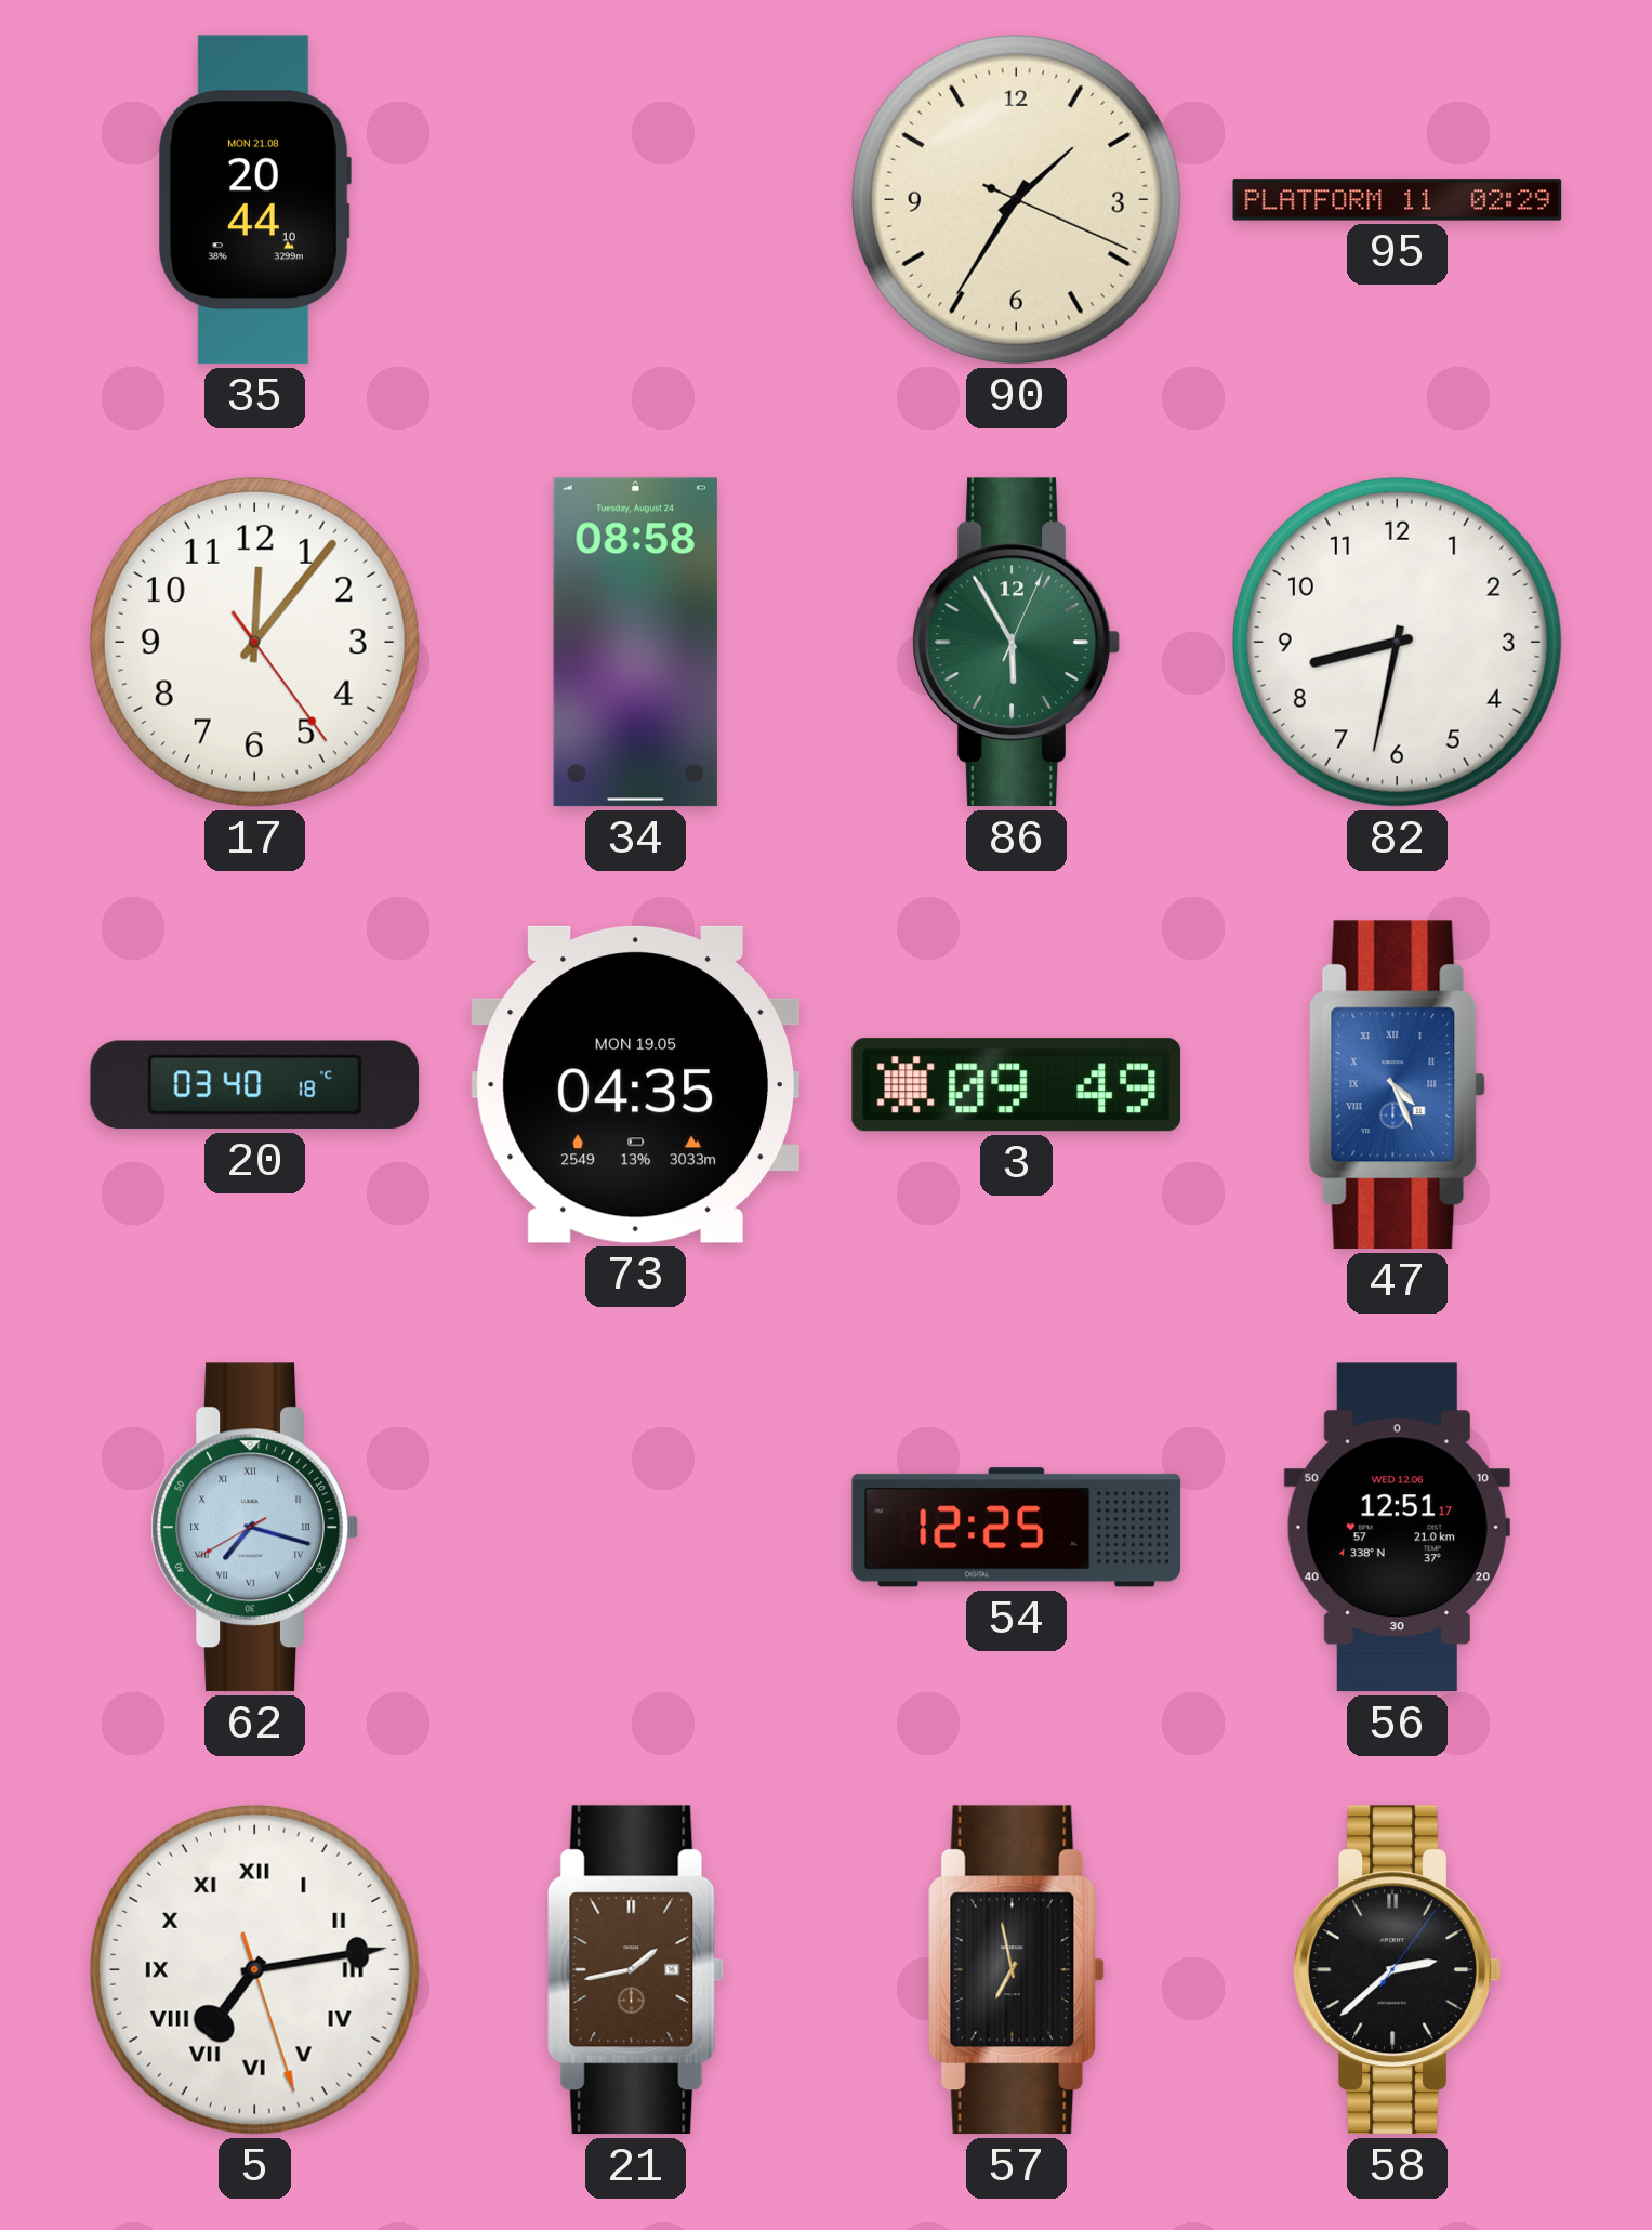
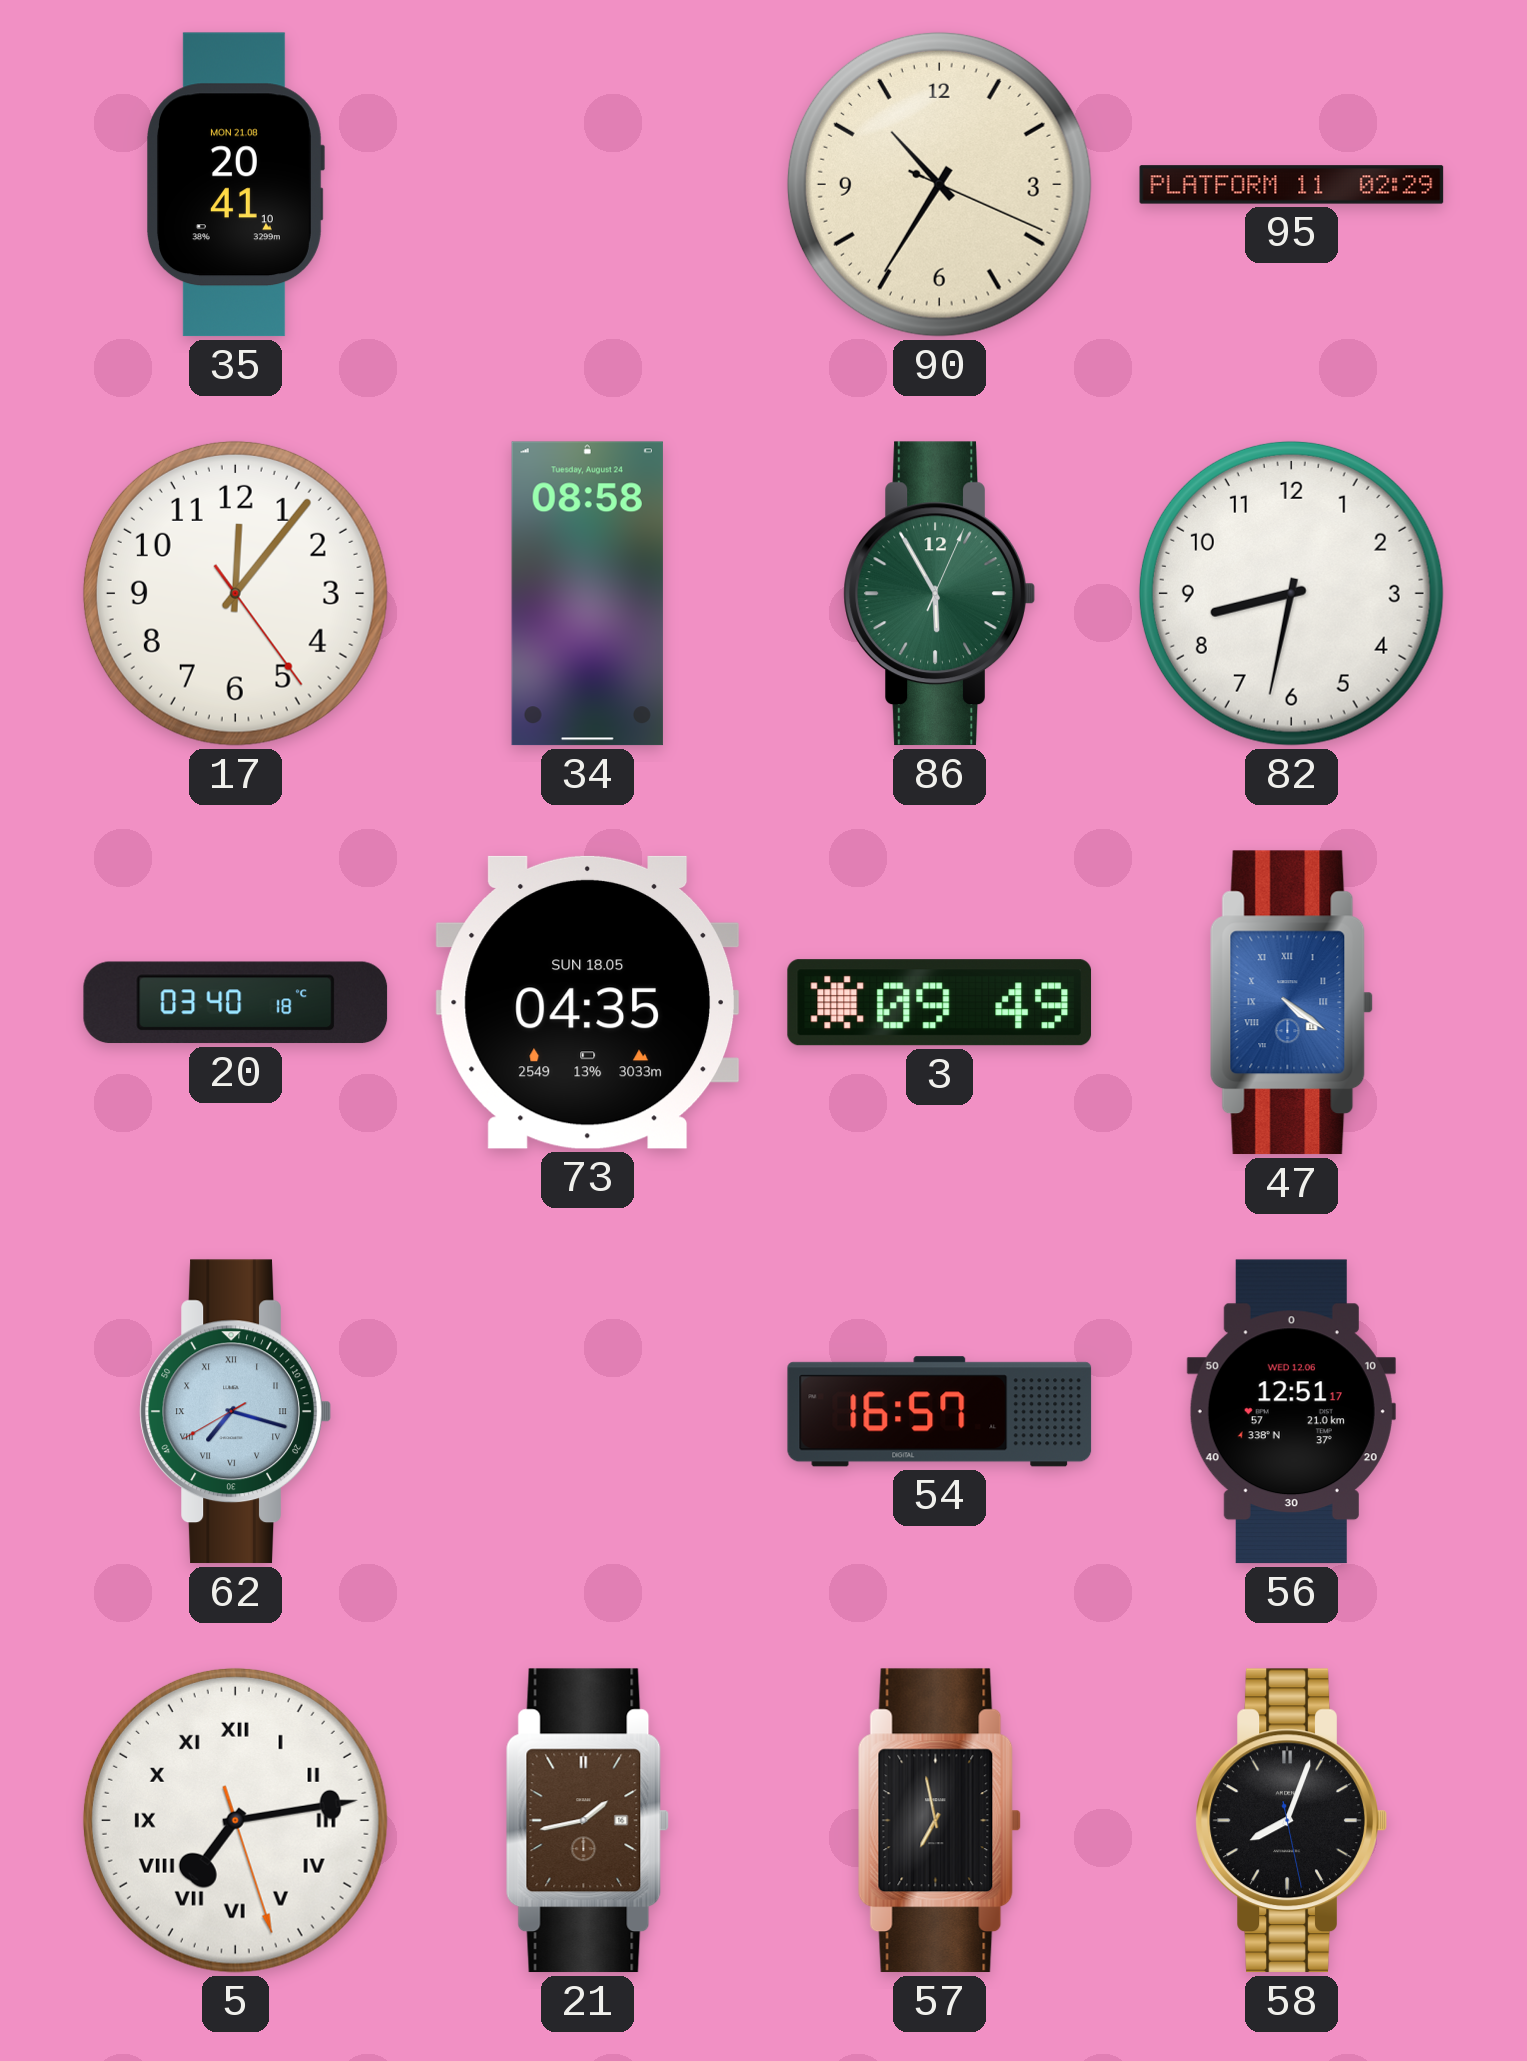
35: 20:44 -> 20:41
90: 1:35 -> 10:35
73 date: MON 19.05 -> SUN 18.05
47: 4:26 -> 4:21
54: 12:25 -> 16:57
58: 2:38 -> 8:03
